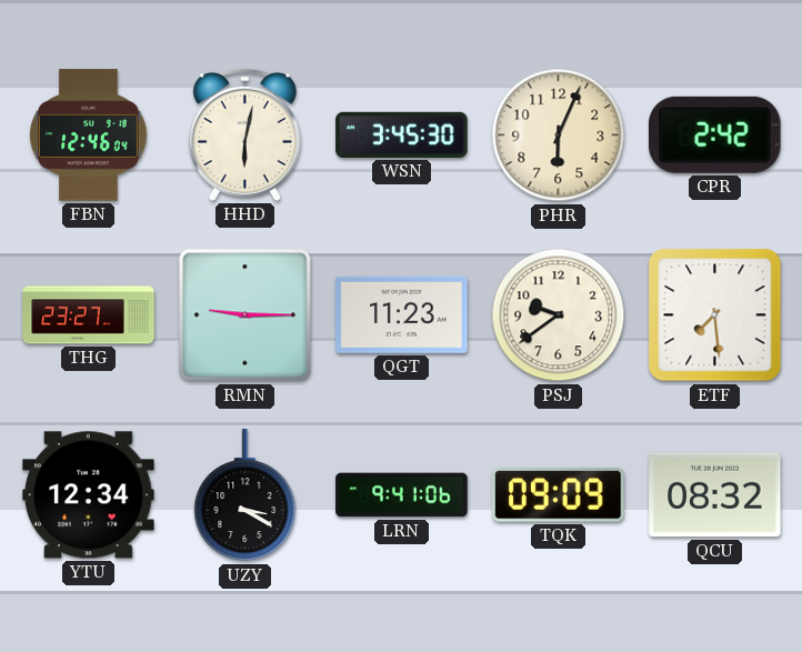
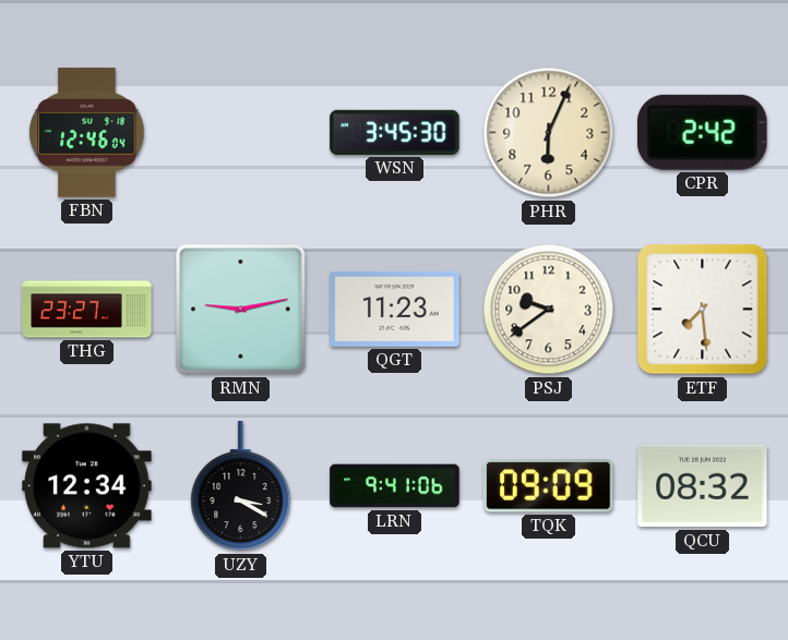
HHD: 6:02 -> none
RMN: 9:15 -> 9:13
